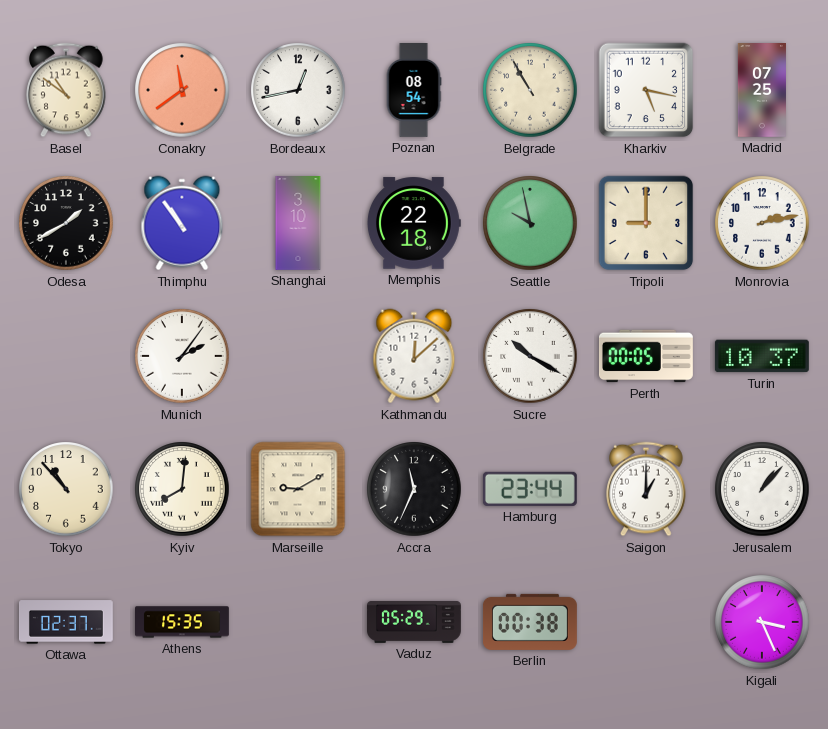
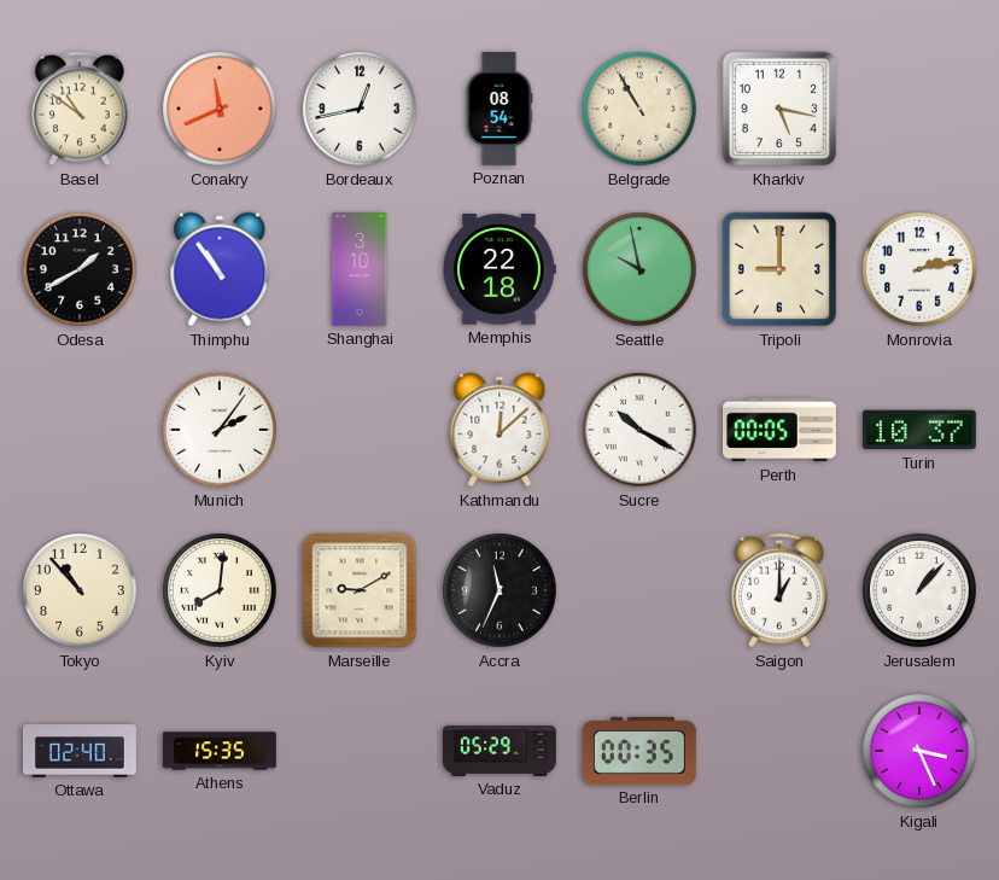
Conakry: 11:39 -> 11:41
Madrid: 07:25 -> none
Hamburg: 23:44 -> none
Ottawa: 02:37 -> 02:40
Berlin: 00:38 -> 00:35
